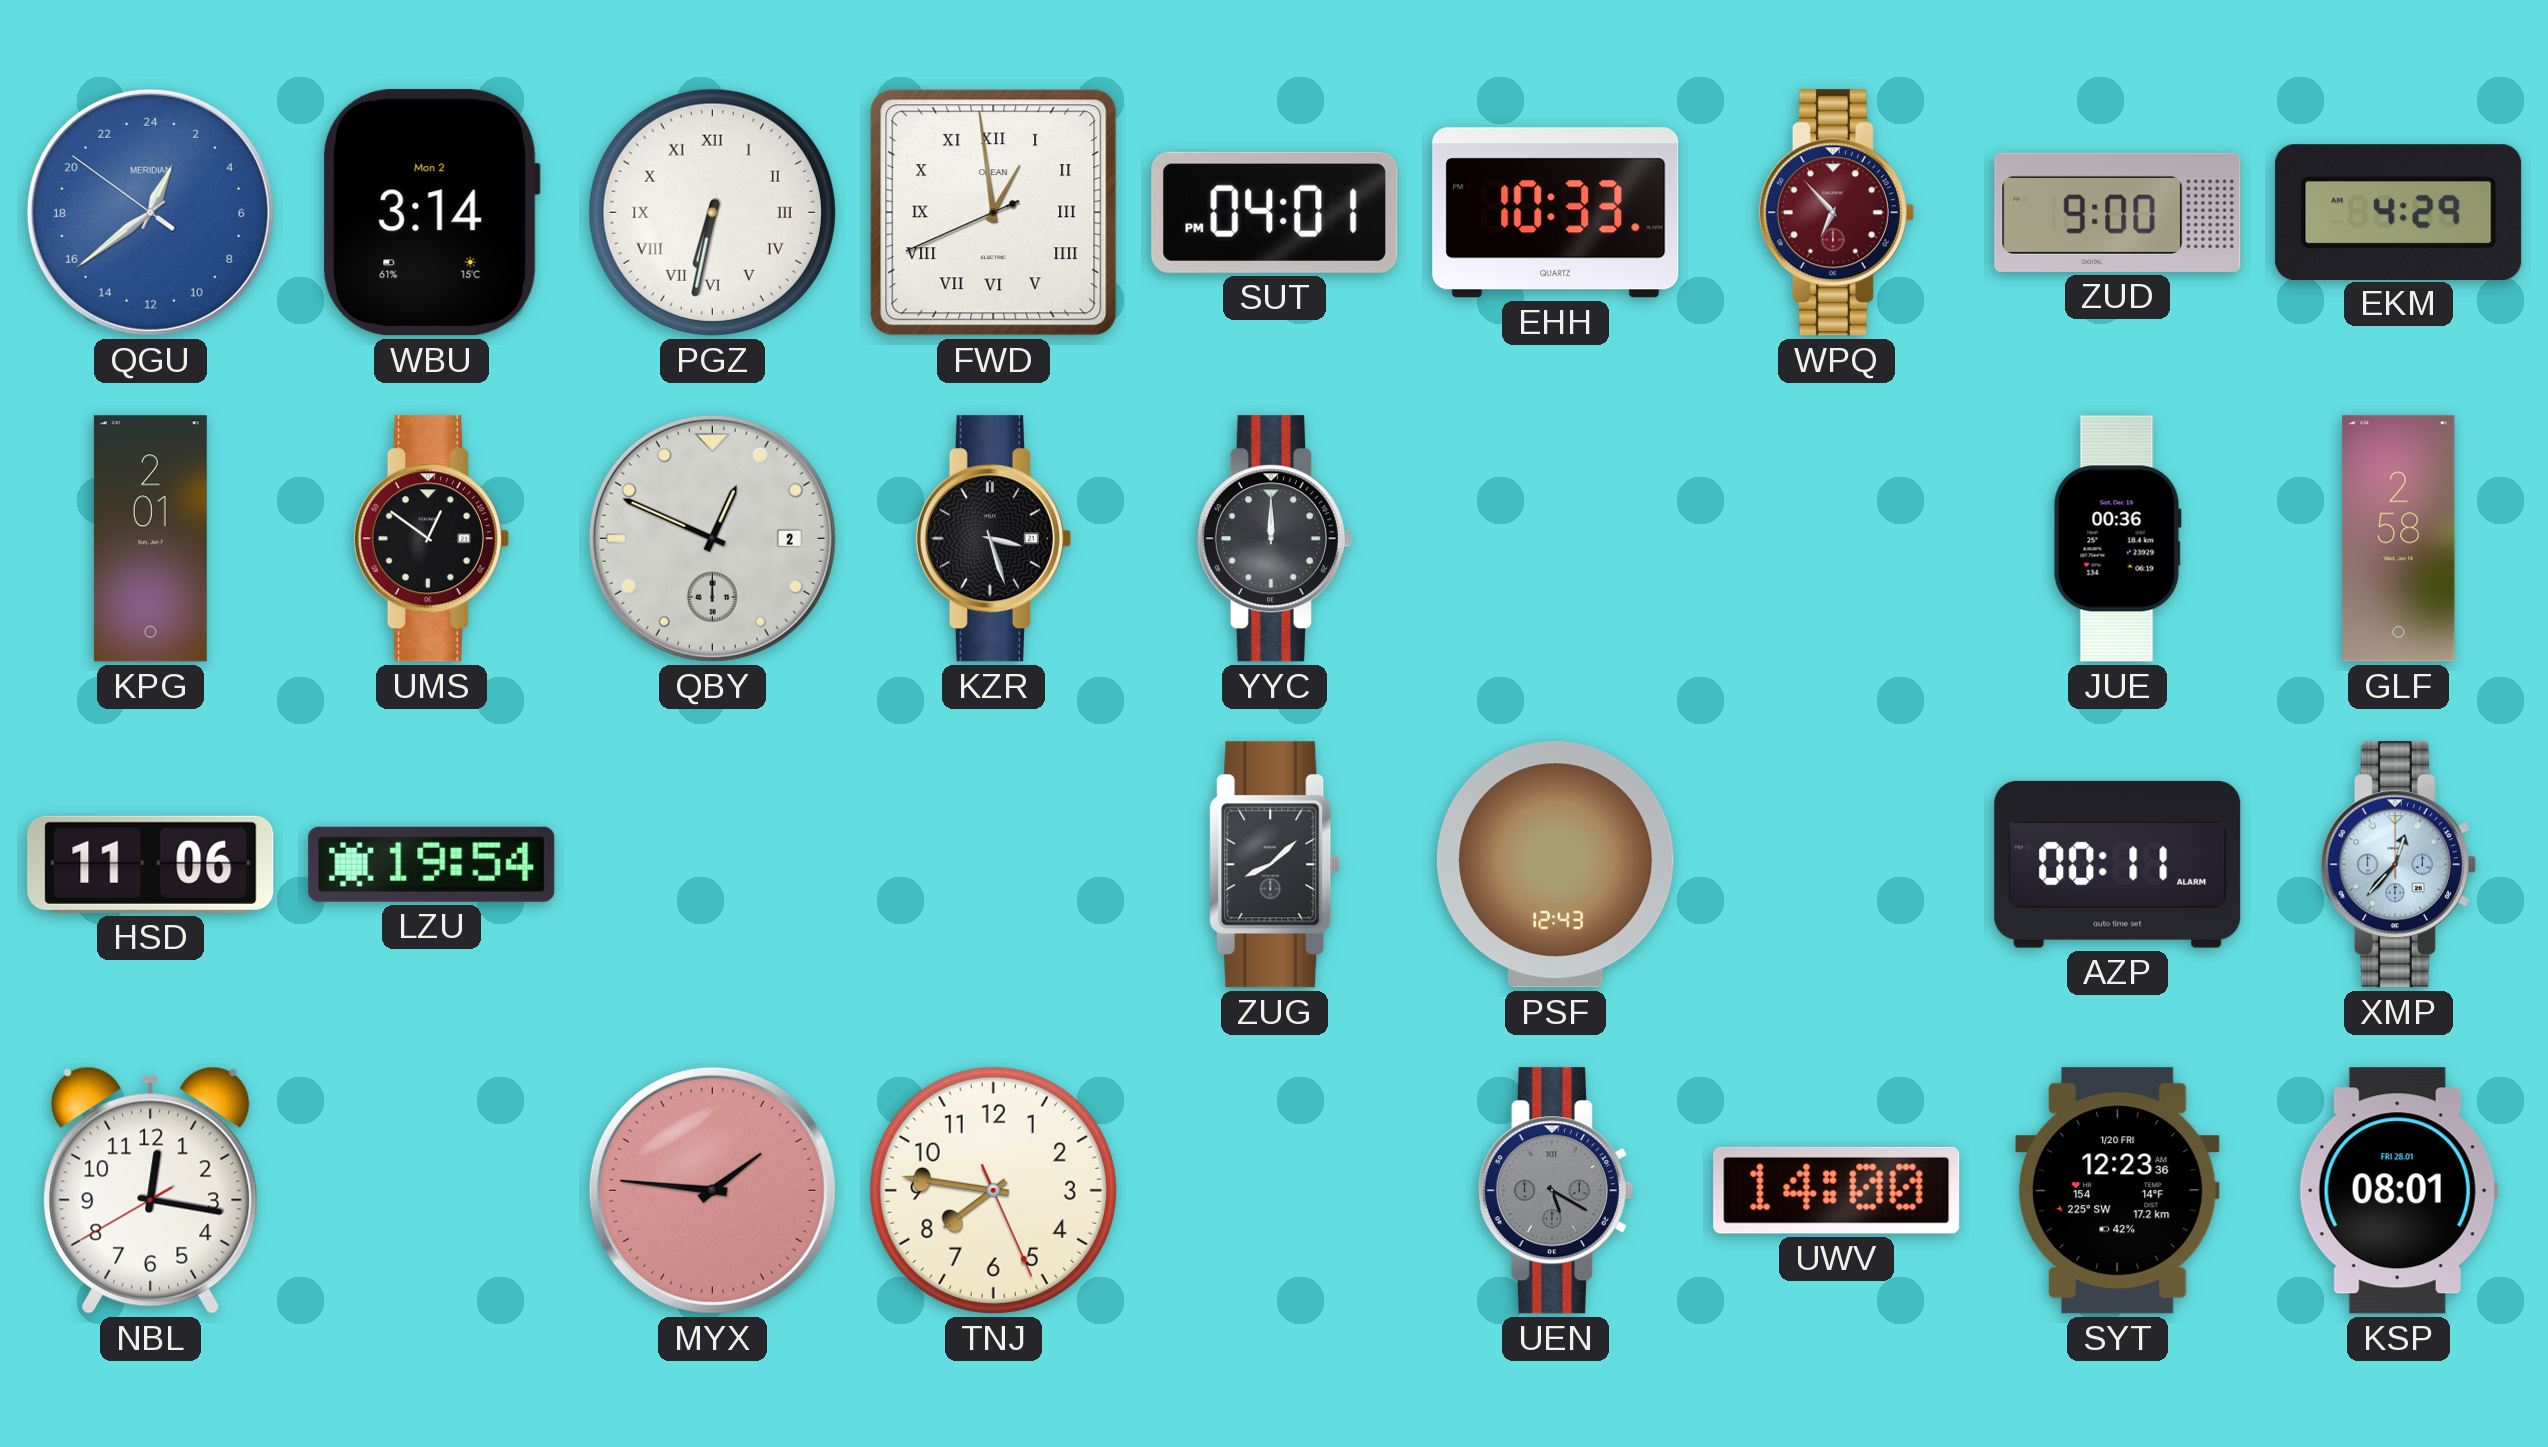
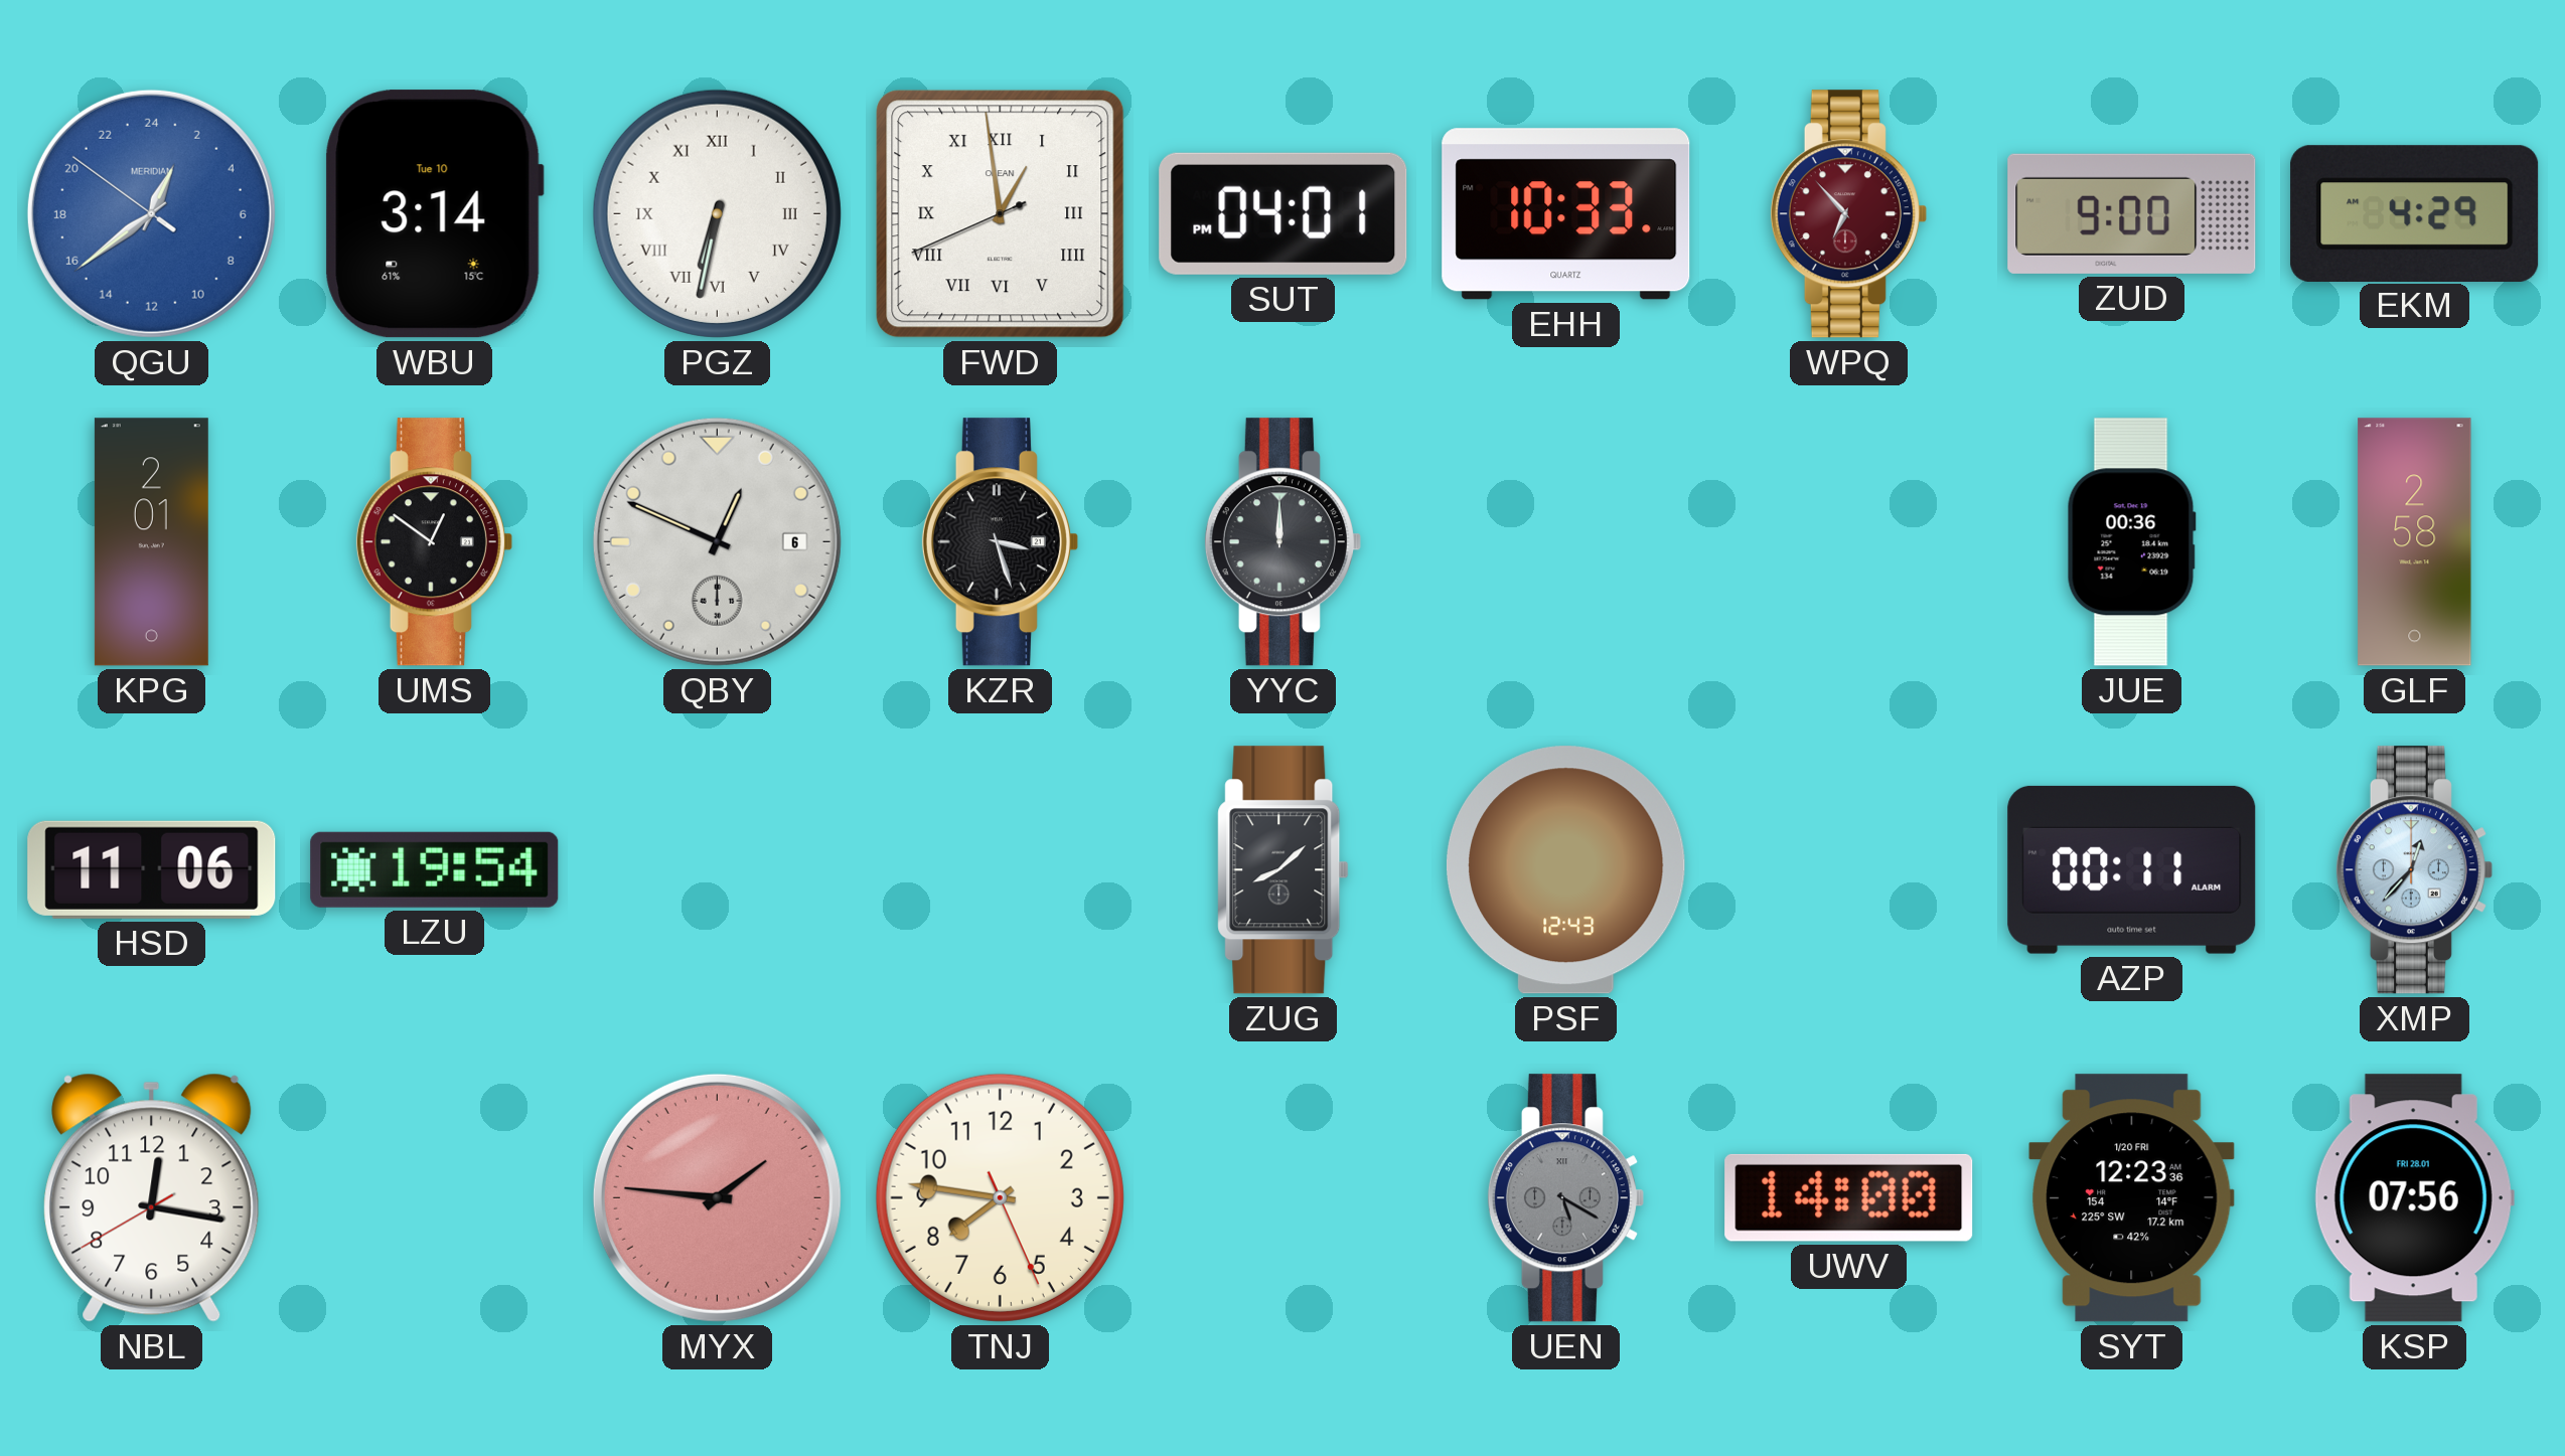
WBU date: Mon 2 -> Tue 10
QBY date: 2 -> 6
KSP: 08:01 -> 07:56
